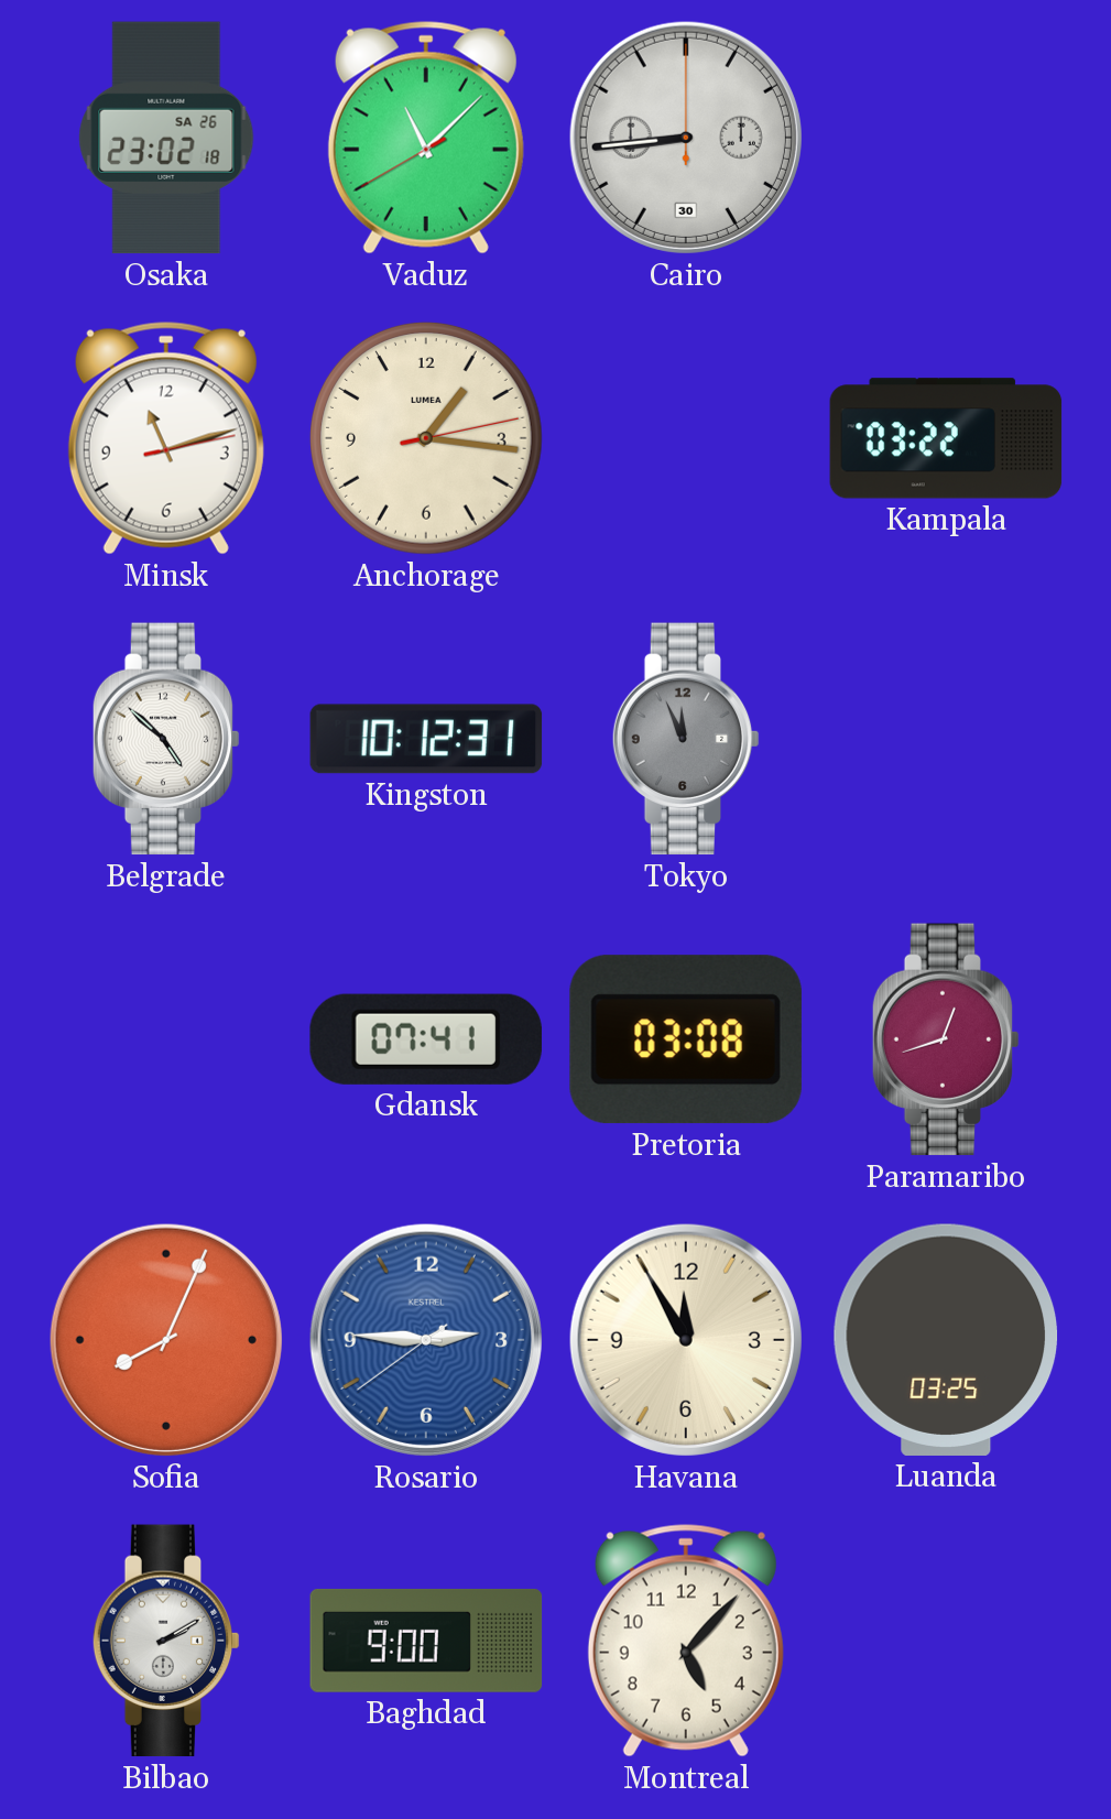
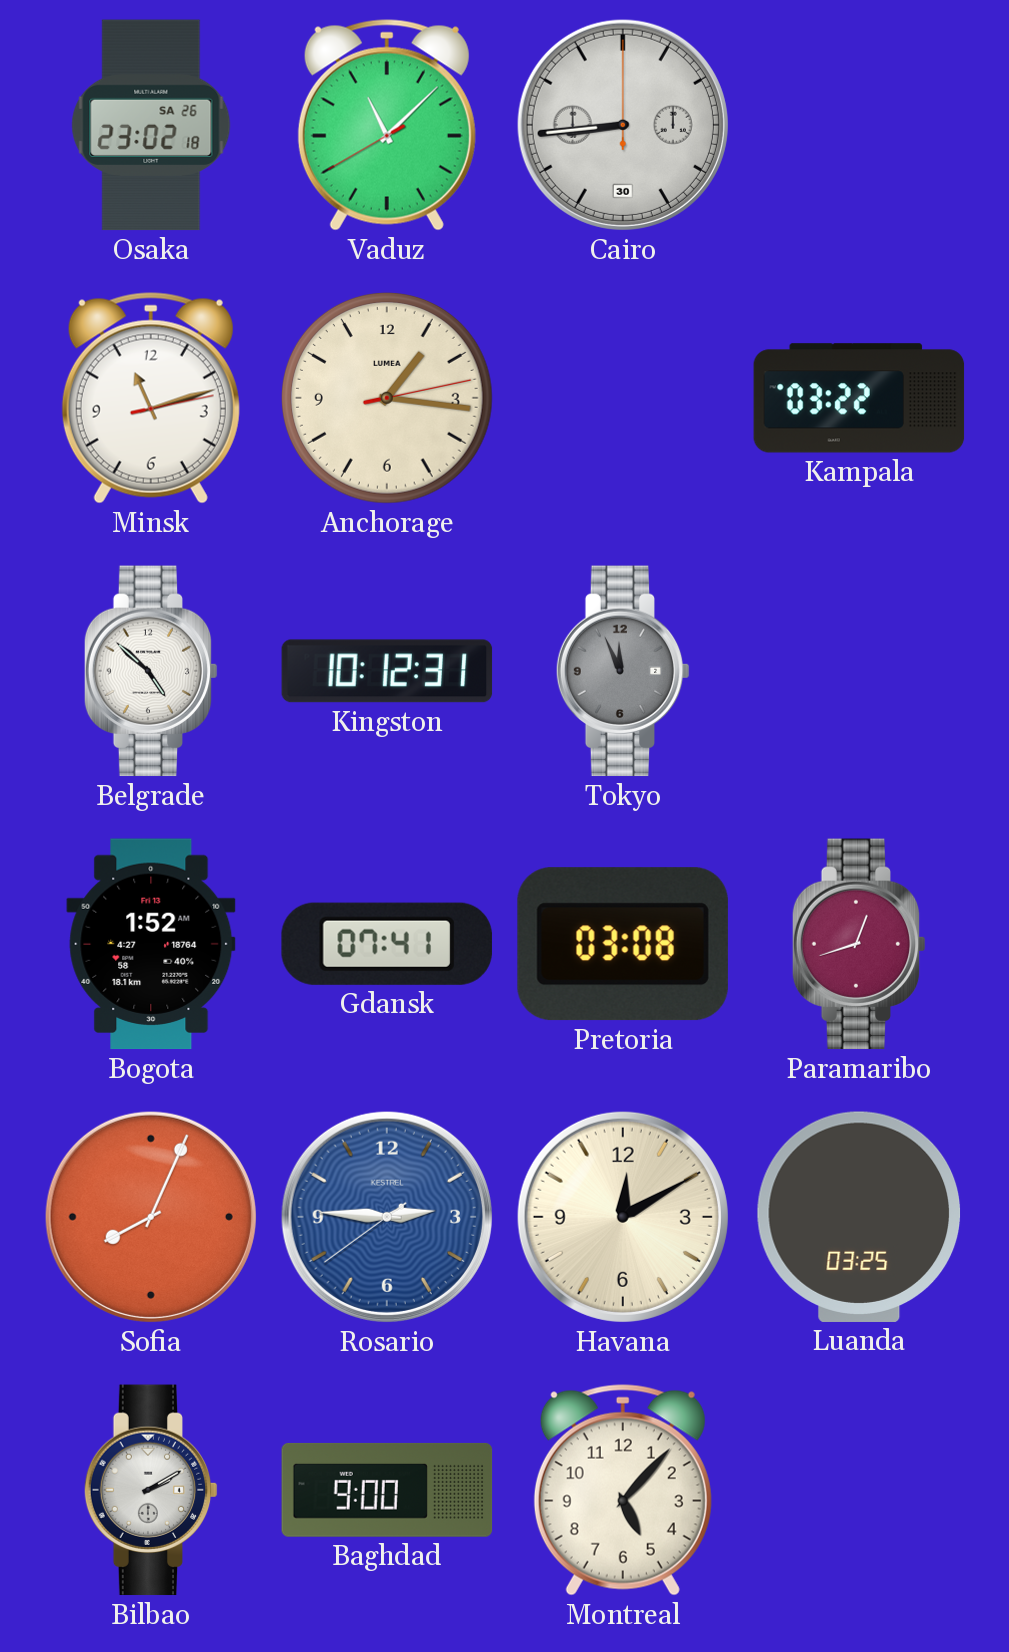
Bogota: none -> 1:52
Havana: 11:55 -> 12:10
